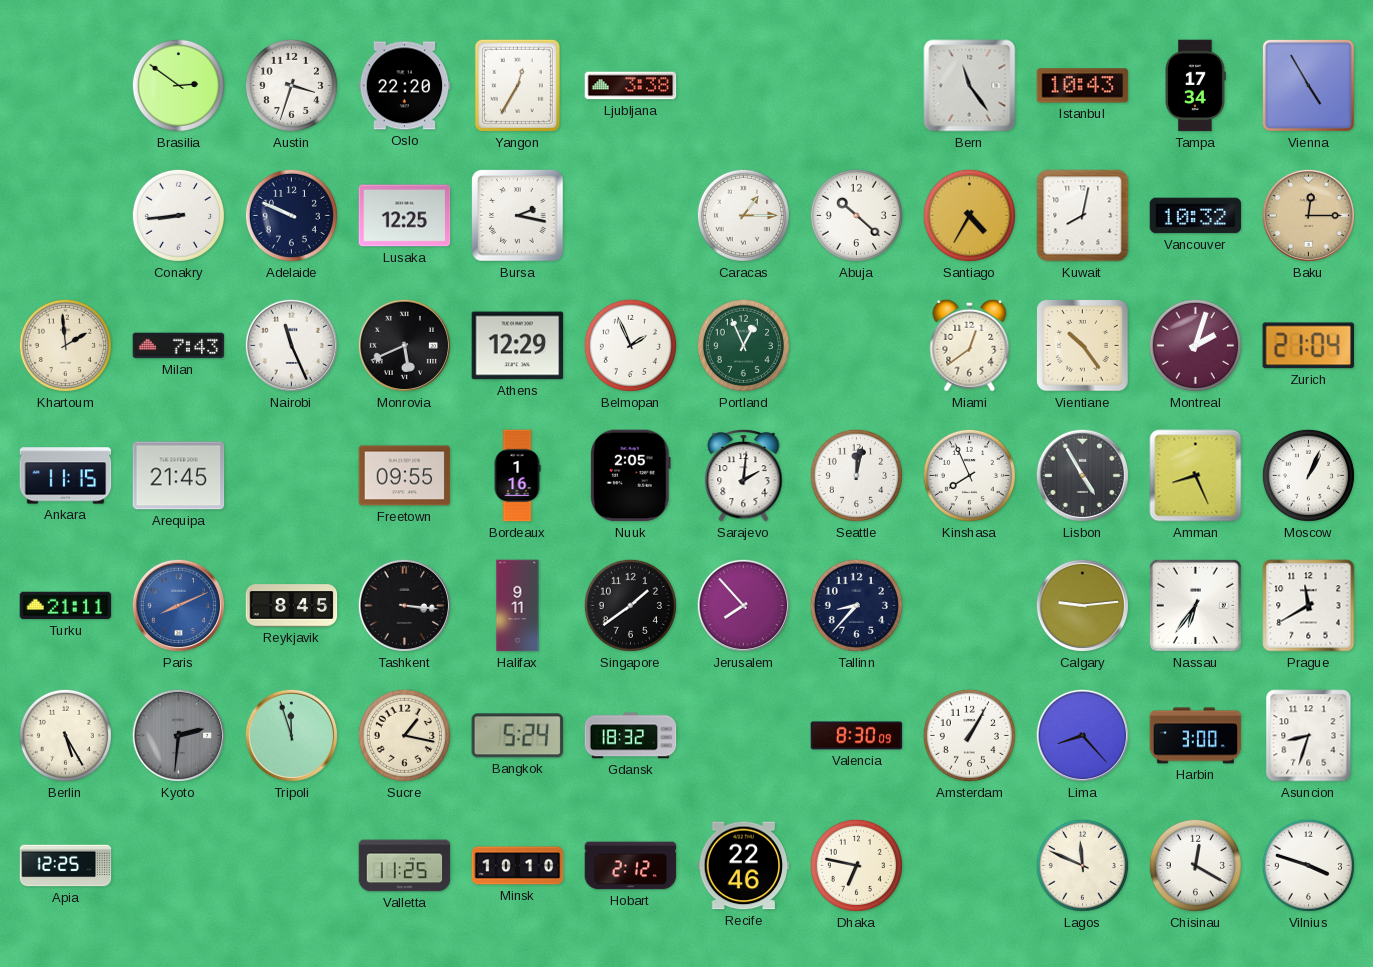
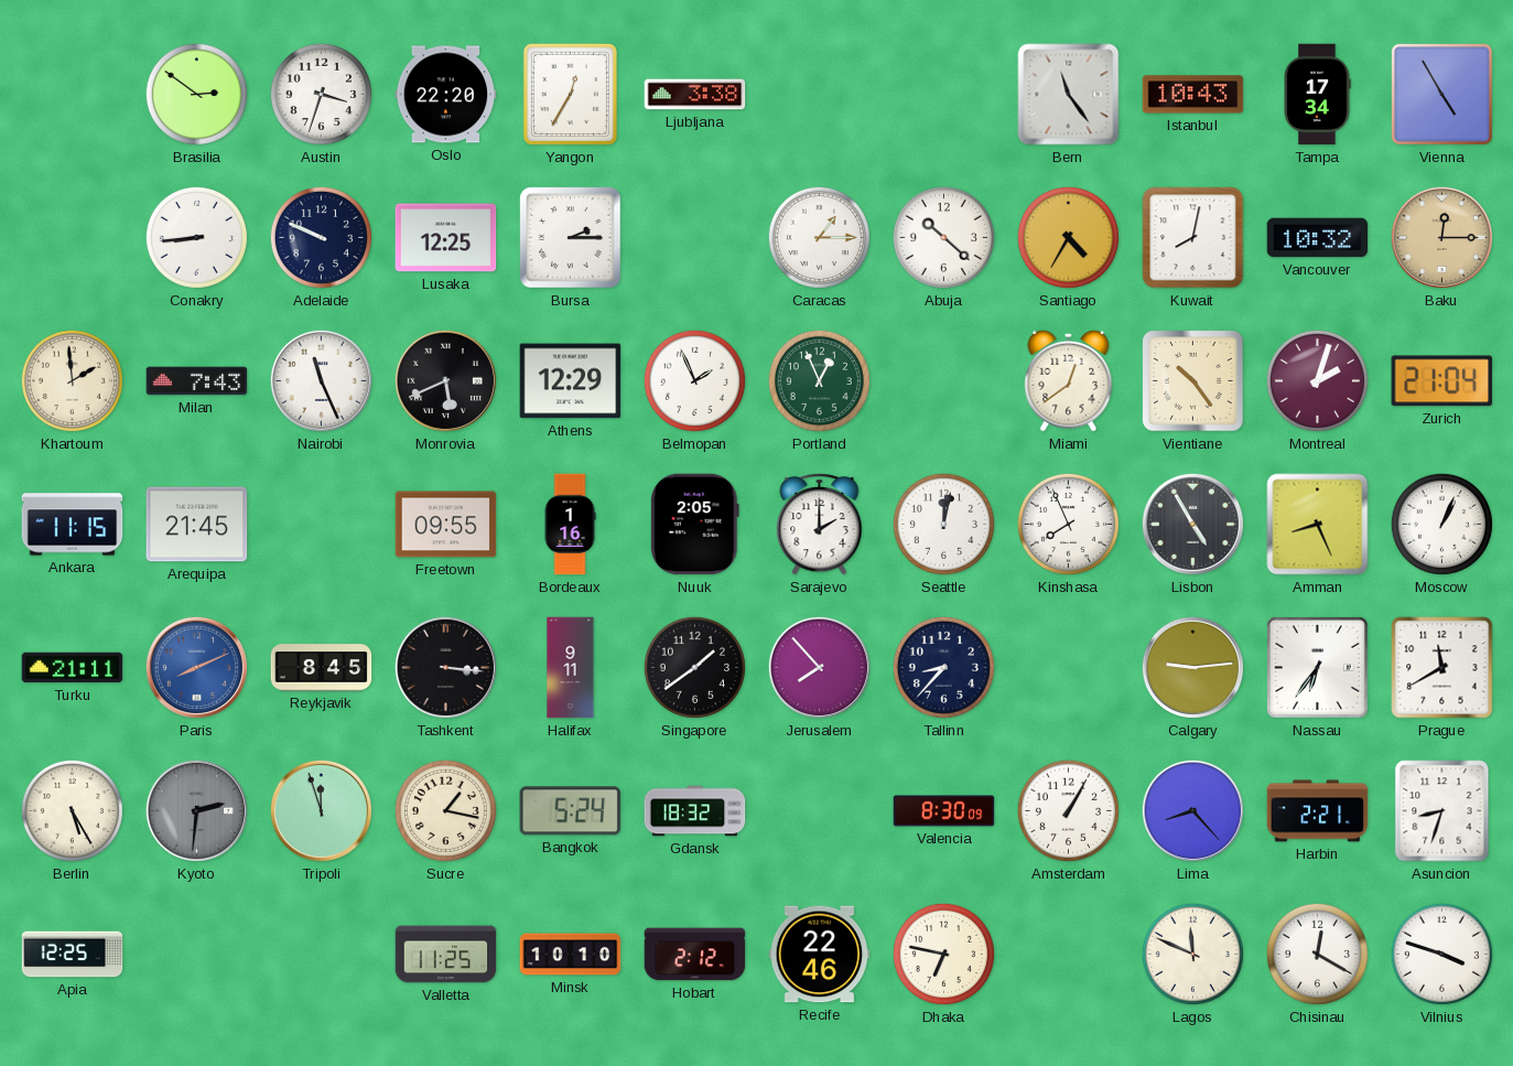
Bursa: 2:17 -> 2:15
Sarajevo: 2:01 -> 2:00
Harbin: 3:00 -> 2:21
